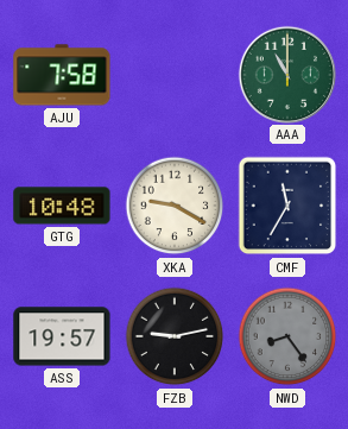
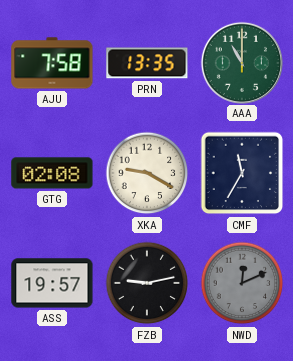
PRN: none -> 13:35
GTG: 10:48 -> 02:08
NWD: 8:24 -> 12:11
